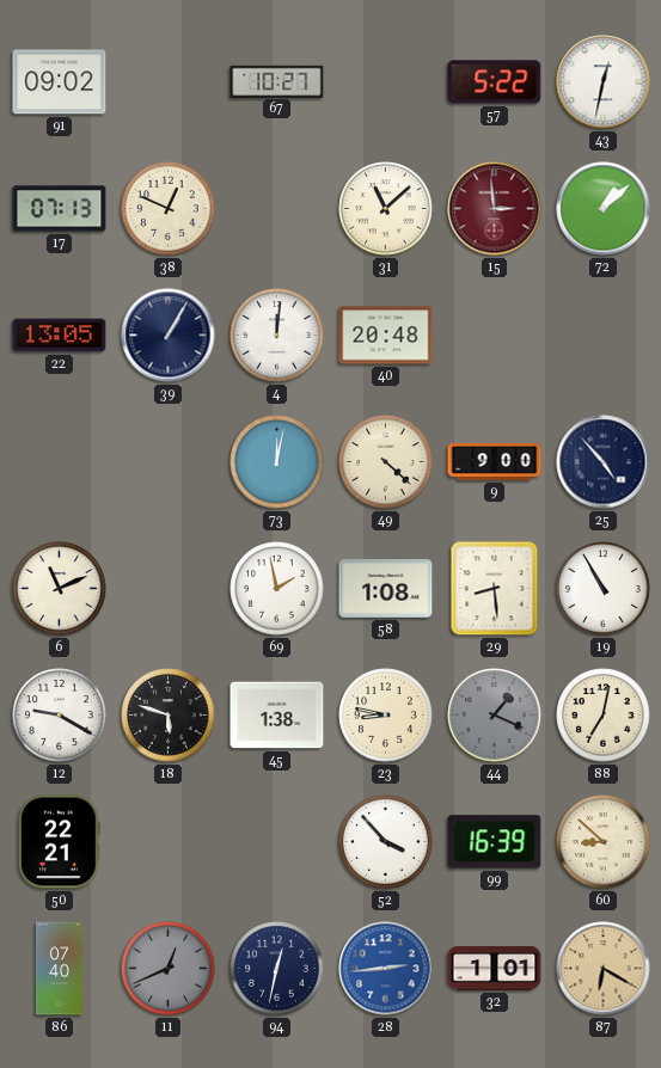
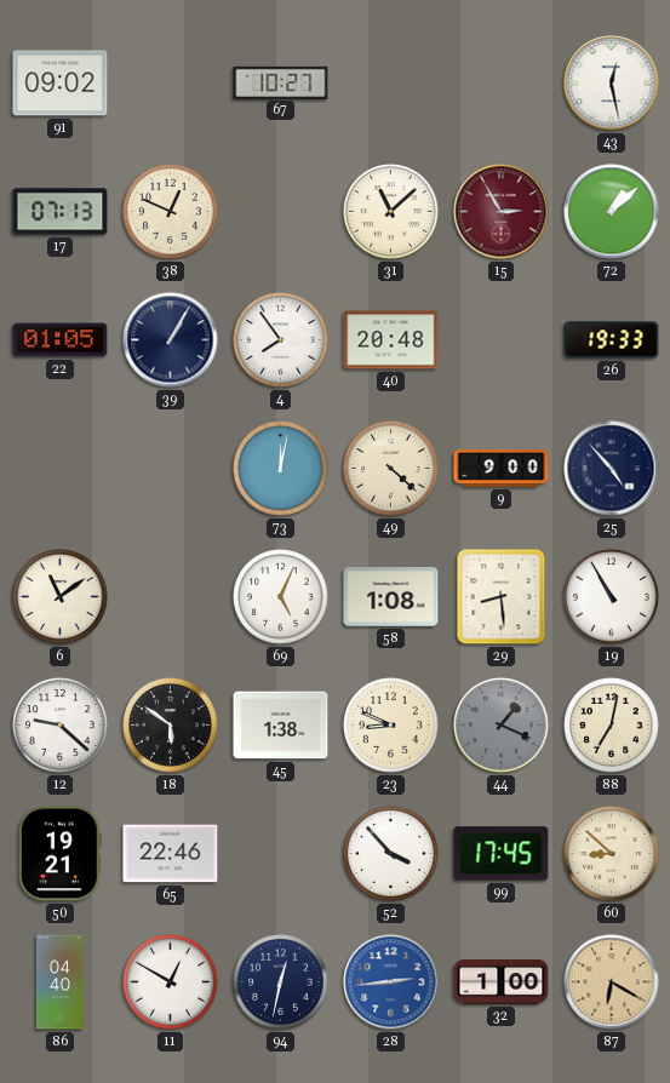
57: 5:22 -> none
43: 12:32 -> 12:28
15: 2:59 -> 2:55
22: 13:05 -> 01:05
4: 12:01 -> 7:54
26: none -> 19:33
6: 11:11 -> 11:09
69: 1:58 -> 5:04
12: 9:20 -> 9:22
18: 5:48 -> 5:51
23: 8:47 -> 8:49
50: 22:21 -> 19:21
65: none -> 22:46
99: 16:39 -> 17:45
86: 07:40 -> 04:40
11: 12:41 -> 12:50
11 dial: grey -> white
32: 1:01 -> 1:00
